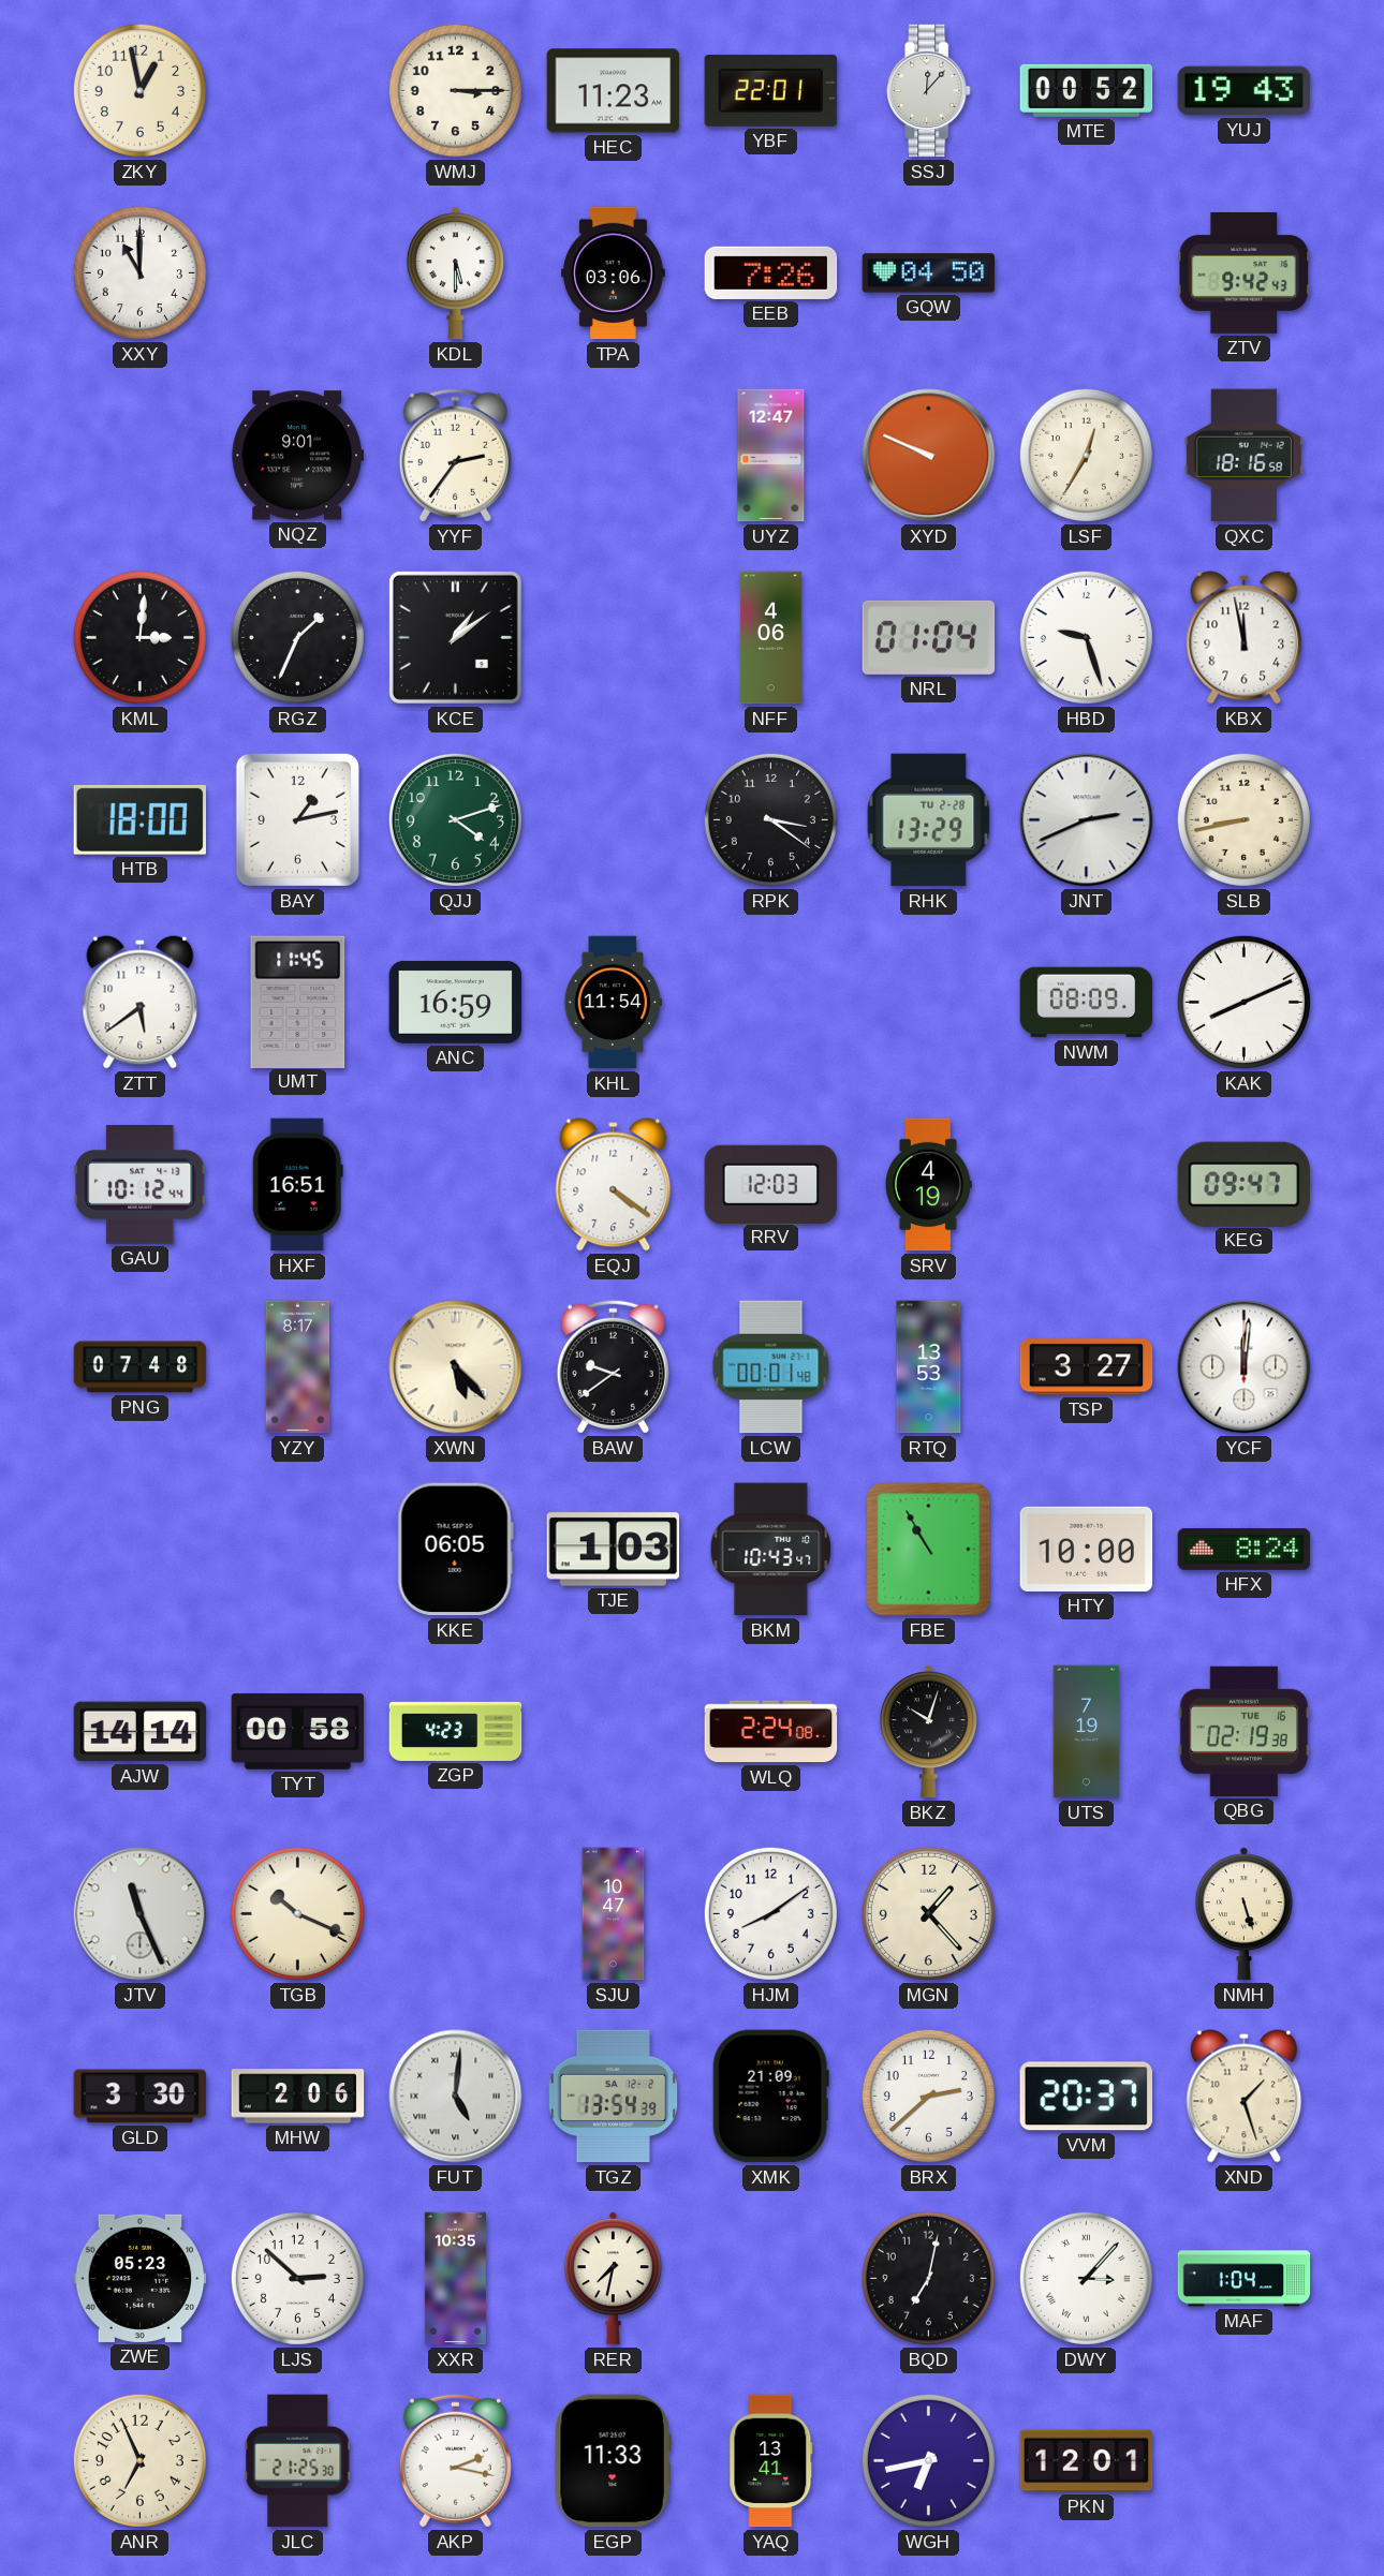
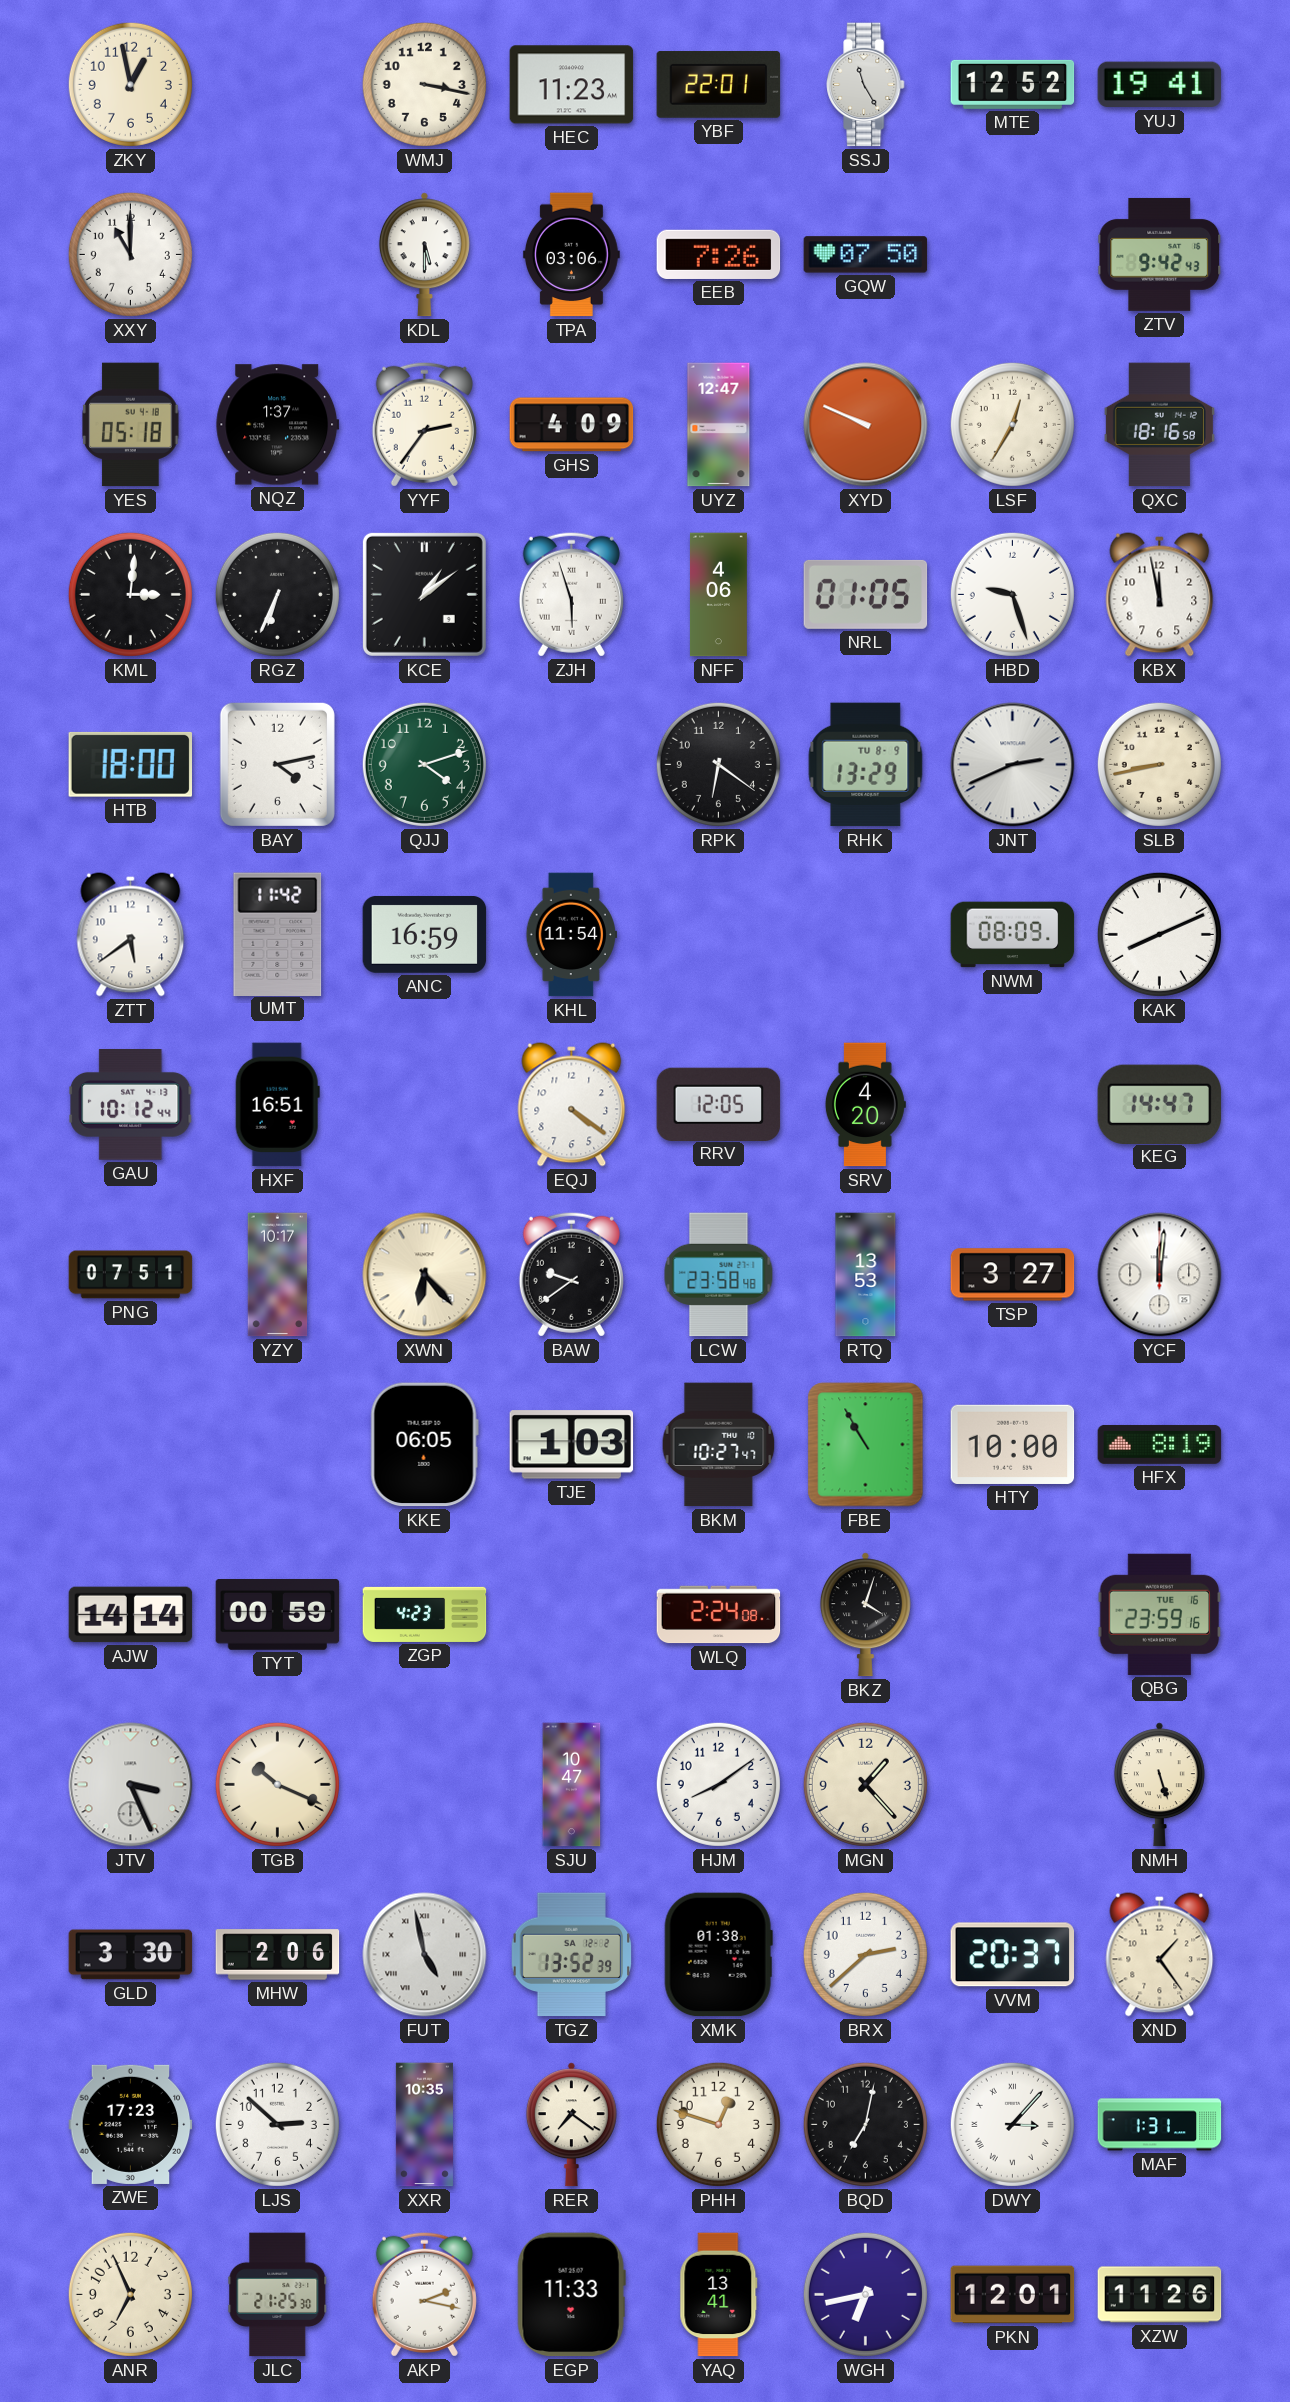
WMJ: 3:15 -> 3:17
SSJ: 12:07 -> 11:25
MTE: 00:52 -> 12:52
YUJ: 19:43 -> 19:41
GQW: 04:50 -> 07:50
YES: none -> 05:18
NQZ: 9:01 -> 1:37
GHS: none -> 4:09
RGZ: 1:34 -> 6:34
ZJH: none -> 5:57
NRL: 01:04 -> 01:05
BAY: 1:13 -> 4:13
RPK: 3:21 -> 6:21
RHK date: TU 2-28 -> TU 8-9
UMT: 11:45 -> 11:42
RRV: 12:03 -> 12:05
SRV: 4:19 -> 4:20
KEG: 09:47 -> 14:47
PNG: 07:48 -> 07:51
YZY: 8:17 -> 10:17
XWN: 5:23 -> 6:23
LCW: 00:01 -> 23:58
BKM: 10:43 -> 10:27
HFX: 8:24 -> 8:19
TYT: 00:58 -> 00:59
BKZ: 10:03 -> 4:03
UTS: 7:19 -> none
QBG: 02:19 -> 23:59
JTV: 11:26 -> 3:26
FUT: 5:01 -> 4:58
TGZ: 13:54 -> 13:52
XMK: 21:09 -> 01:38
XND: 1:27 -> 1:24
ZWE: 05:23 -> 17:23
RER: 7:32 -> 7:21
PHH: none -> 12:48
MAF: 1:04 -> 1:31
XZW: none -> 11:26
